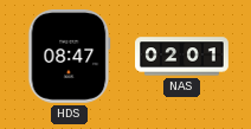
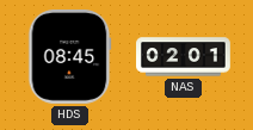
HDS: 08:47 -> 08:45
